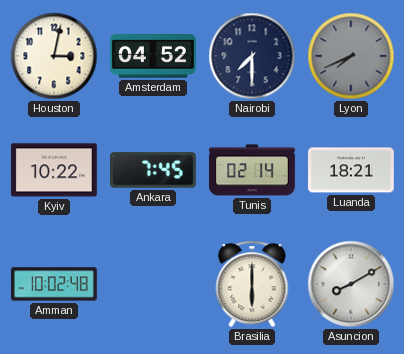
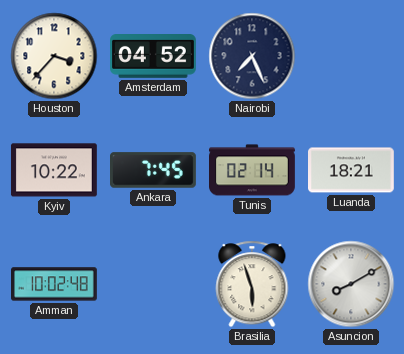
Houston: 3:02 -> 3:37
Nairobi: 7:30 -> 7:26
Lyon: 7:41 -> none
Brasilia: 6:00 -> 5:57
